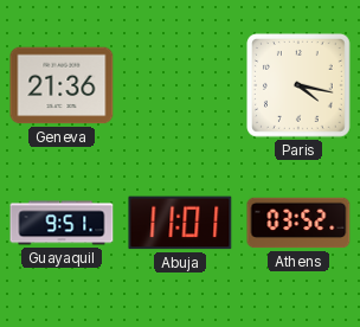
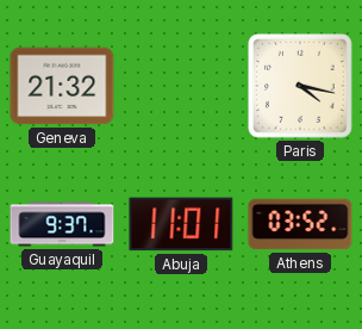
Geneva: 21:36 -> 21:32
Guayaquil: 9:51 -> 9:37
